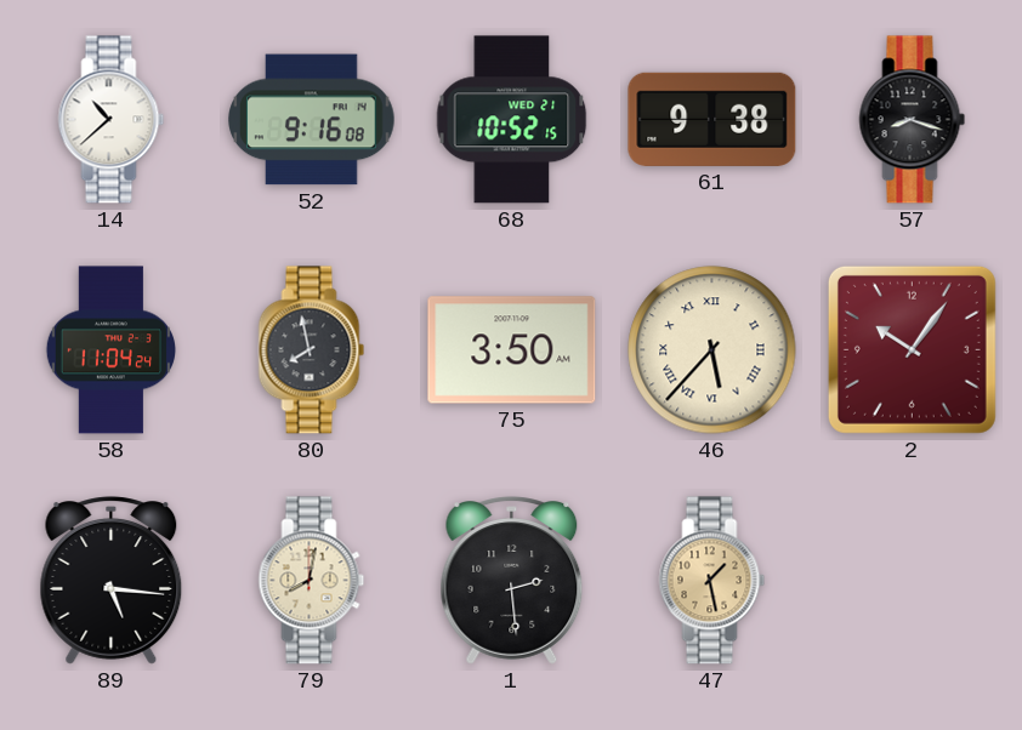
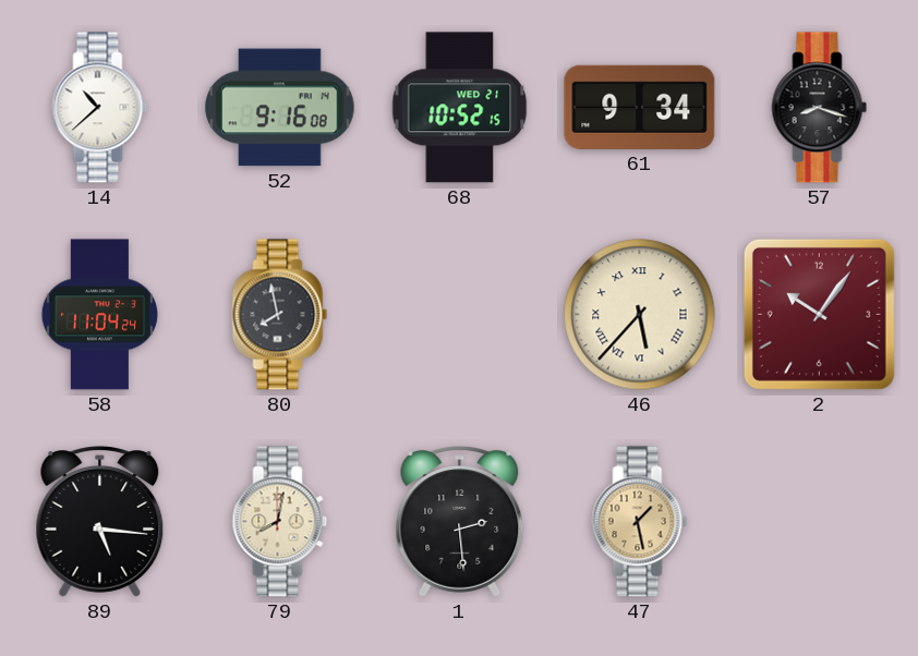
61: 9:38 -> 9:34
75: 3:50 -> none
